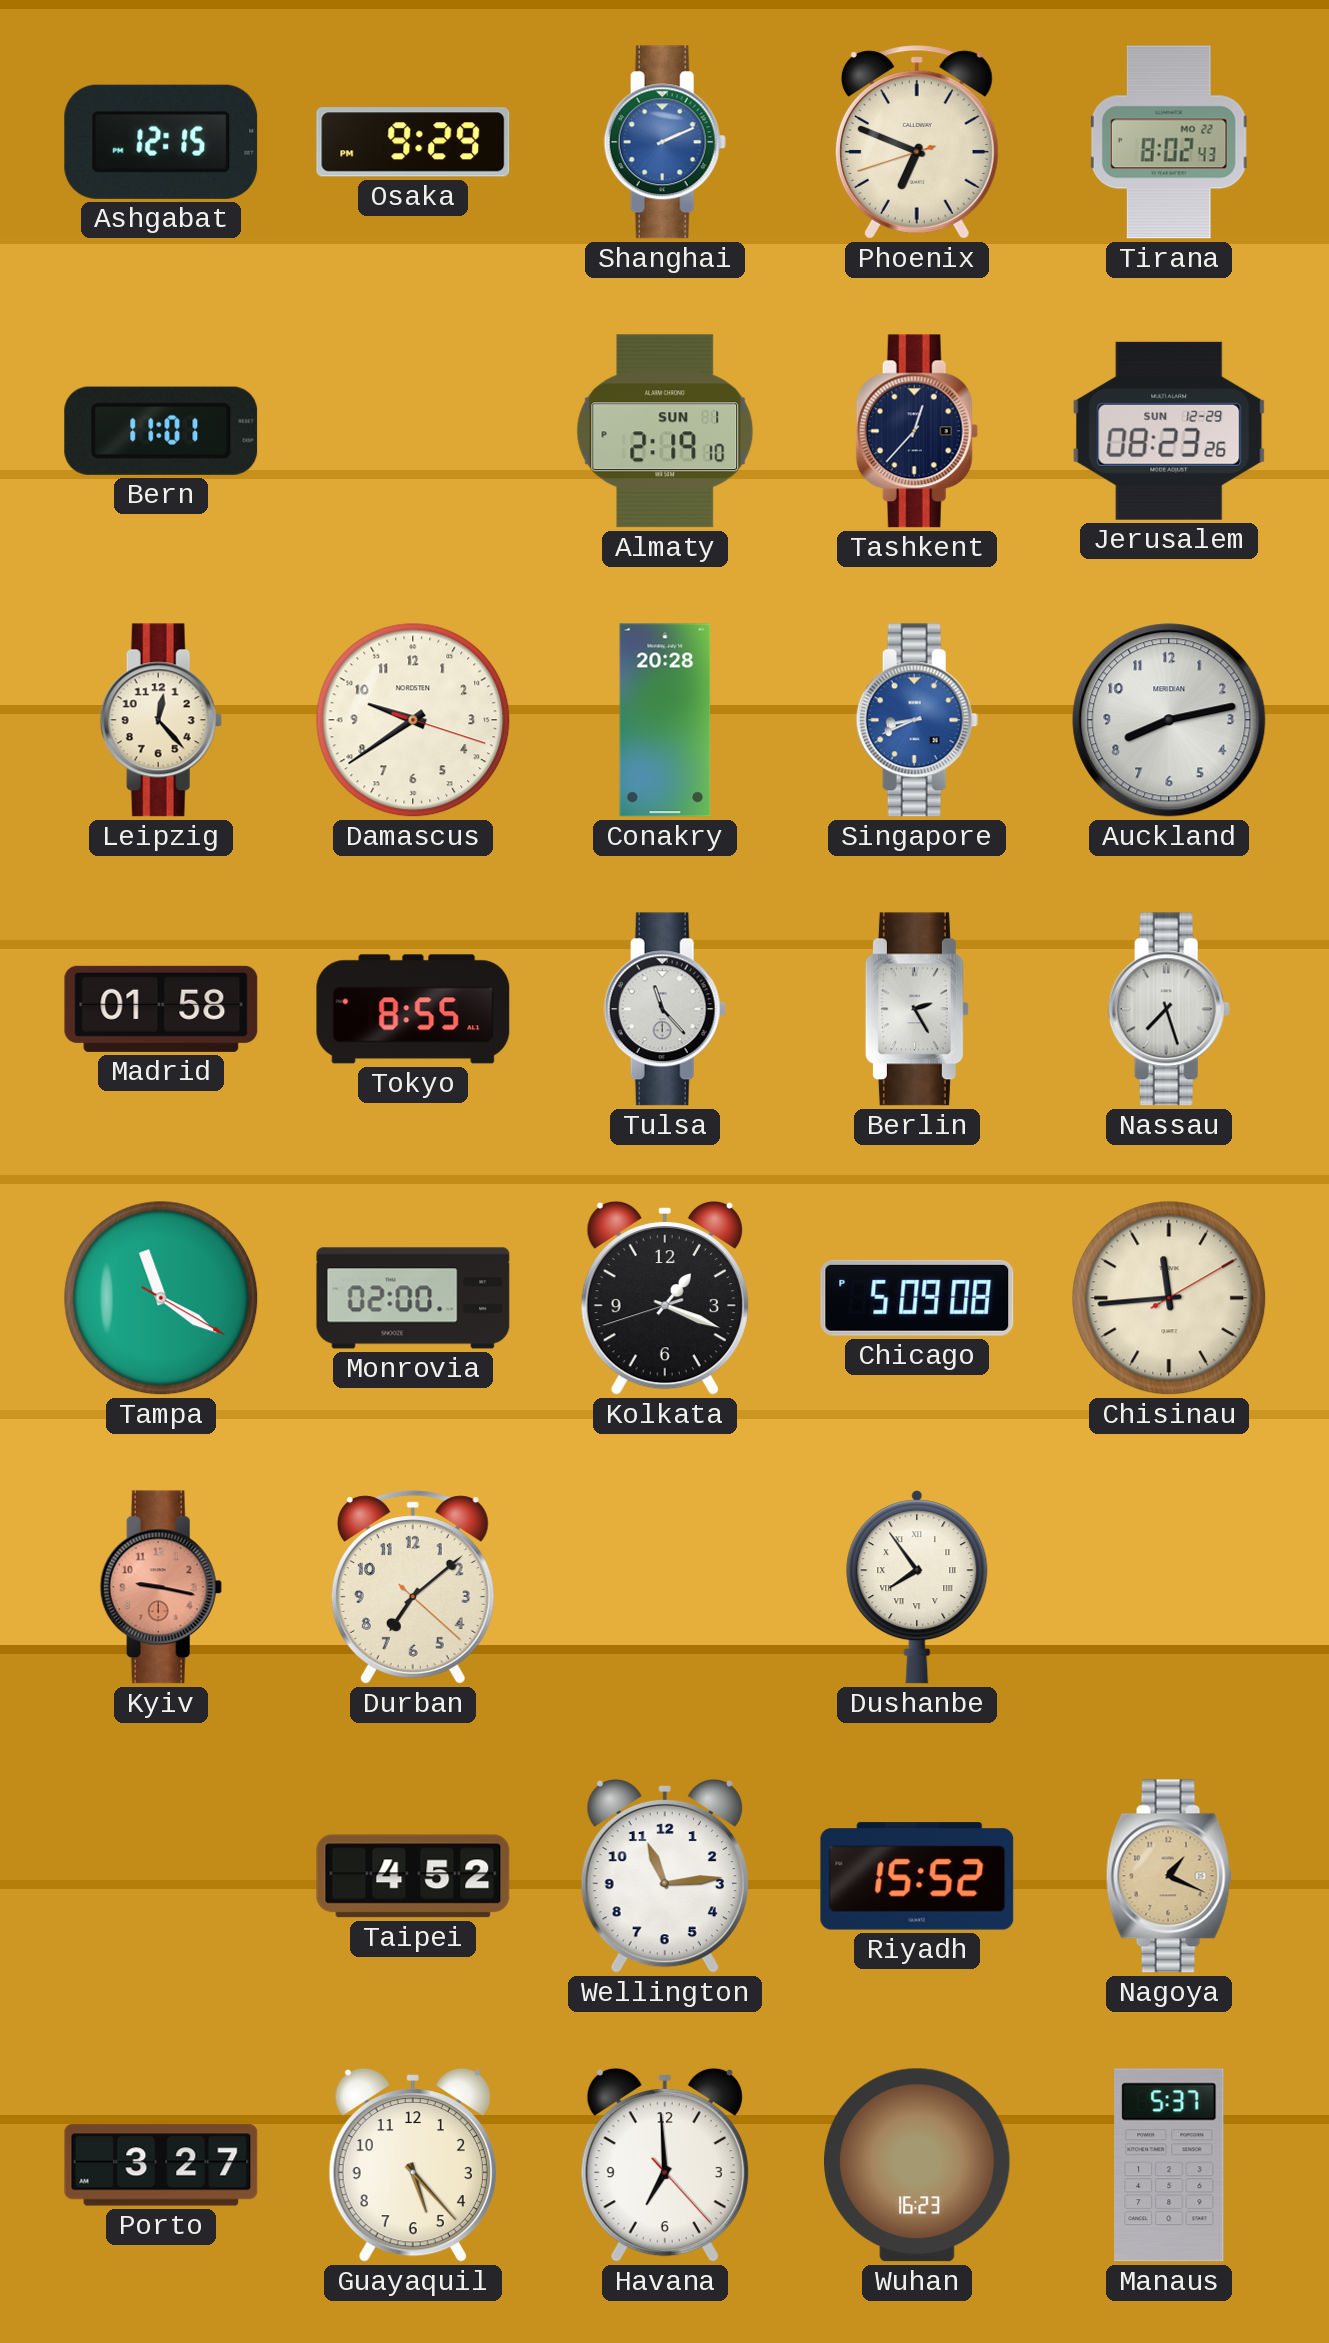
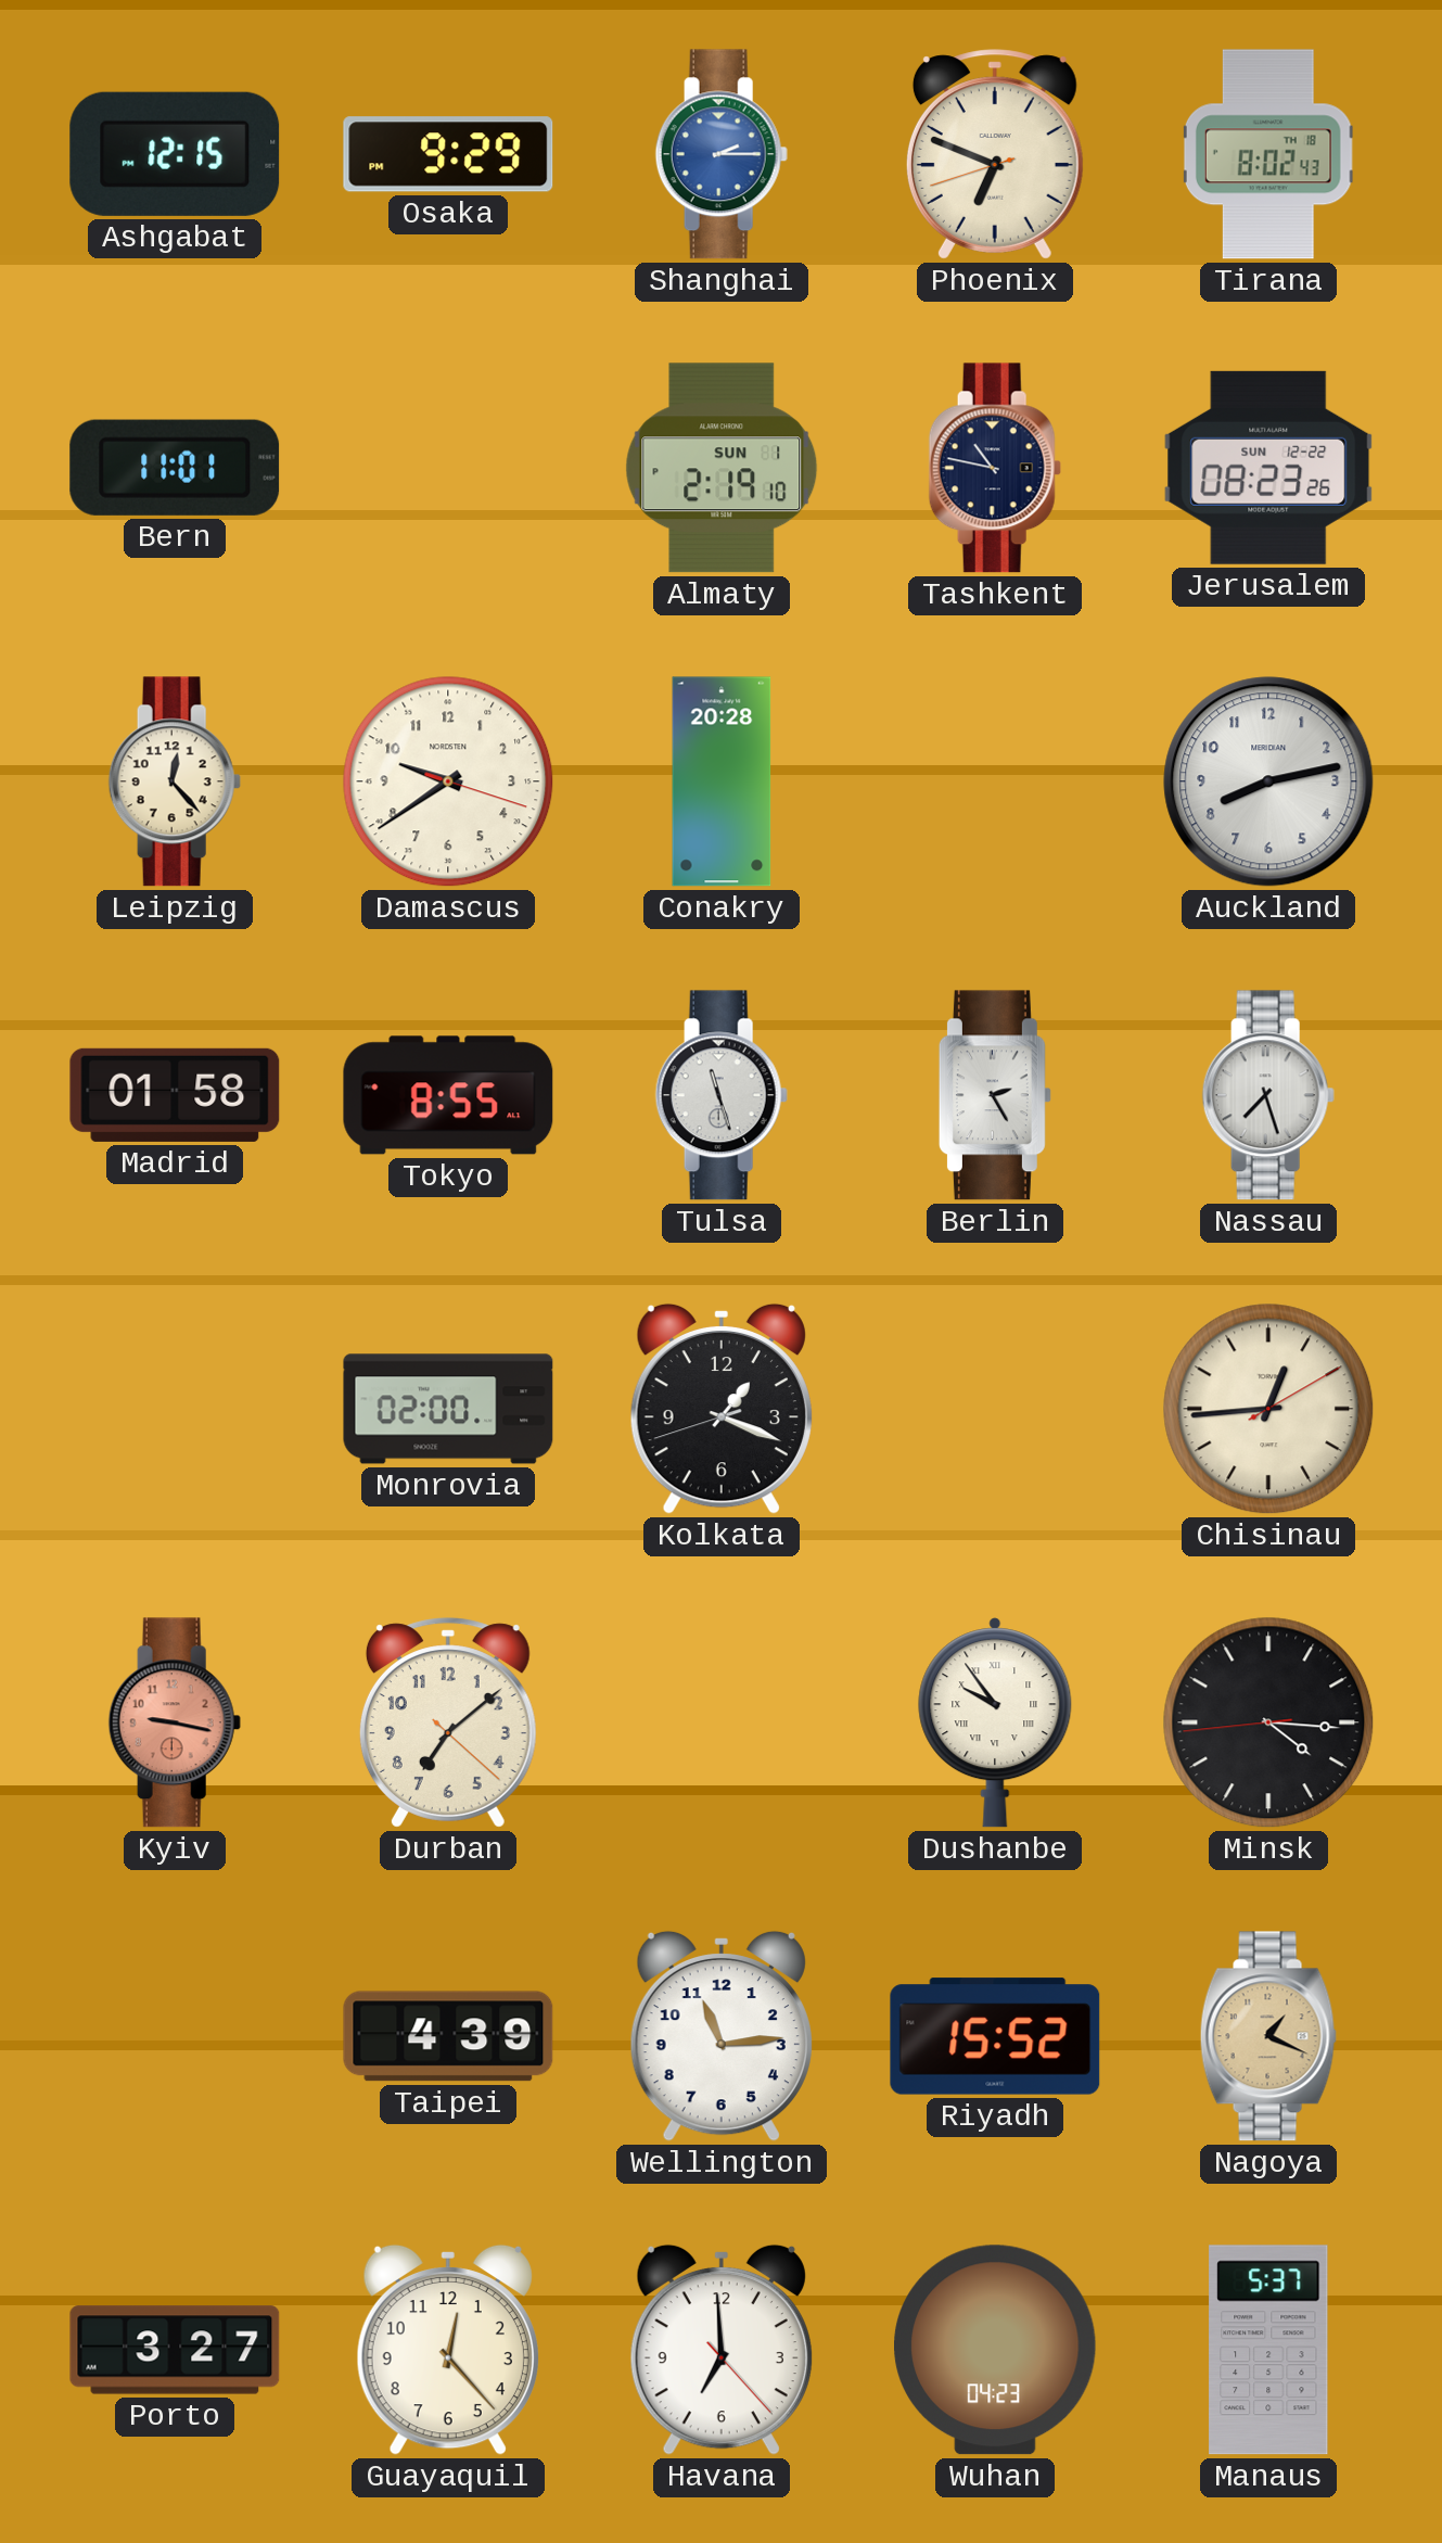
Shanghai: 2:11 -> 2:15
Tirana date: MO 22 -> TH 18
Tashkent: 12:37 -> 10:47
Jerusalem date: SUN 12-29 -> SUN 12-22
Singapore: 8:41 -> none
Tulsa: 11:23 -> 11:27
Tampa: 11:20 -> none
Chicago: 5:09 -> none
Chisinau: 11:44 -> 12:44
Dushanbe: 7:54 -> 9:54
Minsk: none -> 4:15
Taipei: 4:52 -> 4:39
Guayaquil: 5:23 -> 12:23
Wuhan: 16:23 -> 04:23
